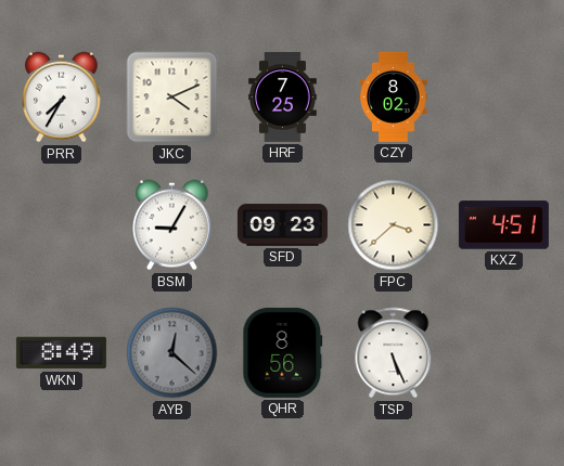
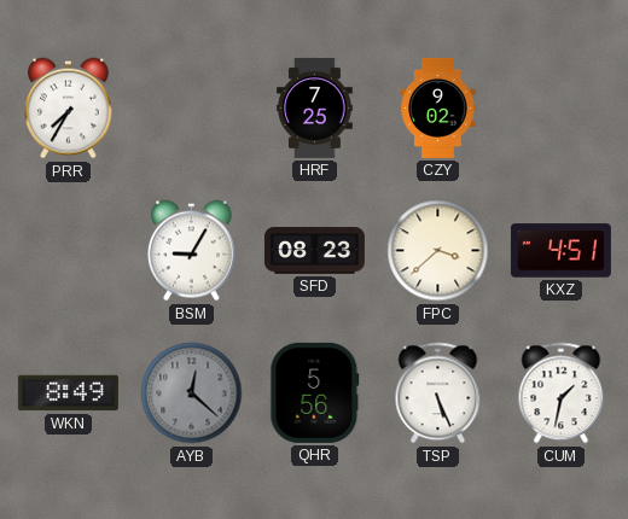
JKC: 4:11 -> none
CZY: 8:02 -> 9:02
SFD: 09:23 -> 08:23
QHR: 8:56 -> 5:56
CUM: none -> 1:32
